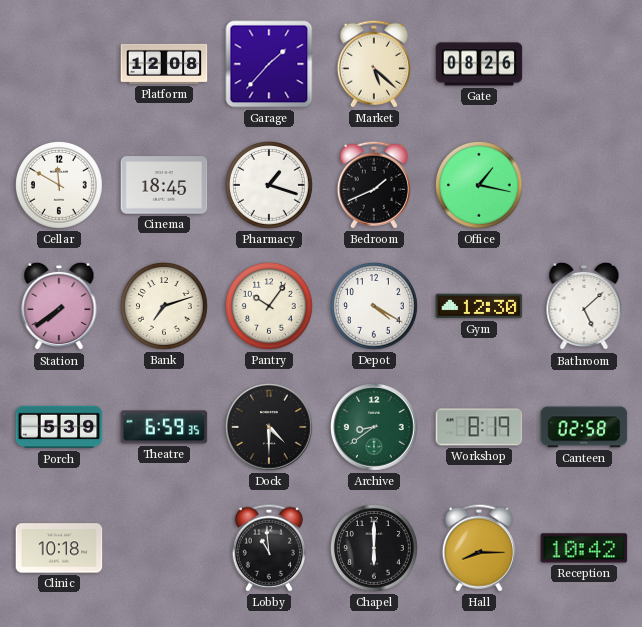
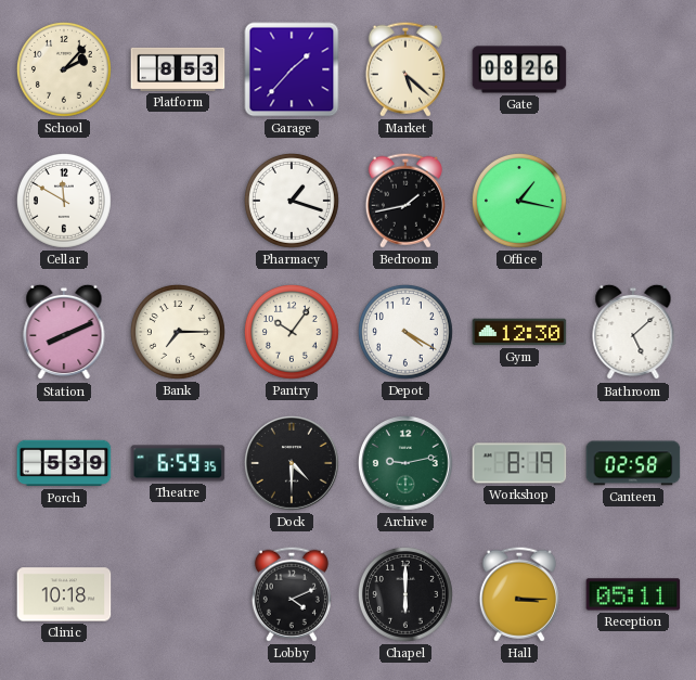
School: none -> 2:07
Platform: 12:08 -> 8:53
Cinema: 18:45 -> none
Bedroom: 1:41 -> 1:43
Station: 7:39 -> 8:11
Bank: 7:12 -> 7:15
Archive: 8:39 -> 9:13
Lobby: 10:59 -> 4:11
Hall: 8:15 -> 3:15
Reception: 10:42 -> 05:11
